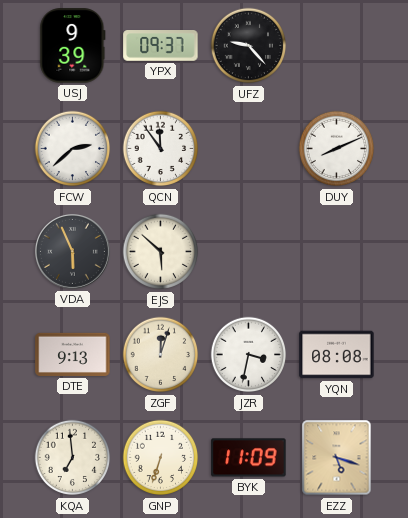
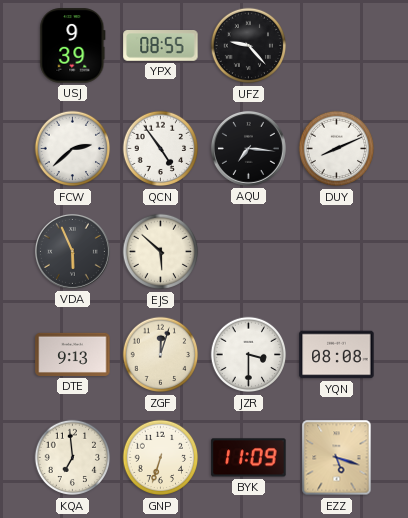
YPX: 09:37 -> 08:55
QCN: 11:54 -> 4:54
AQU: none -> 7:16
JZR: 3:32 -> 3:30
